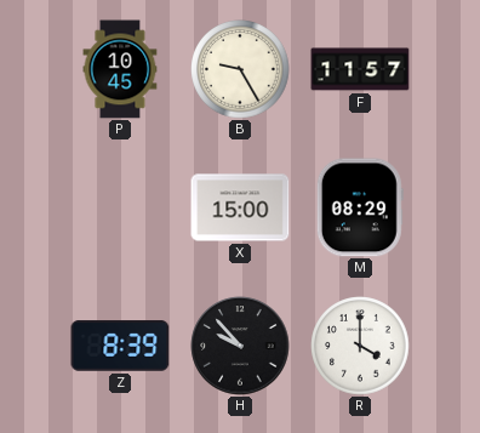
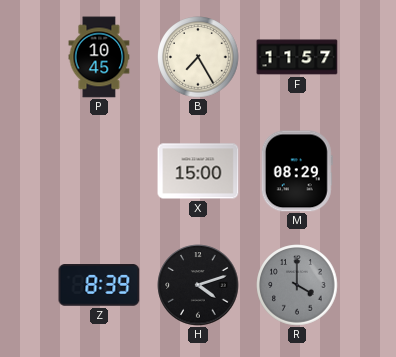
B: 9:25 -> 7:25
H: 9:53 -> 4:12
R dial: white -> grey
